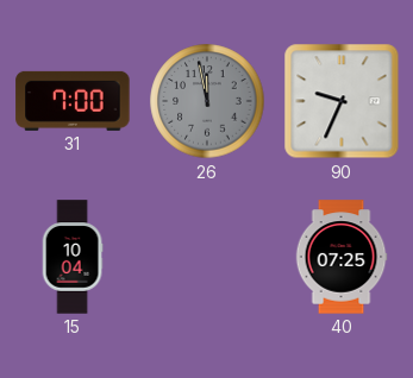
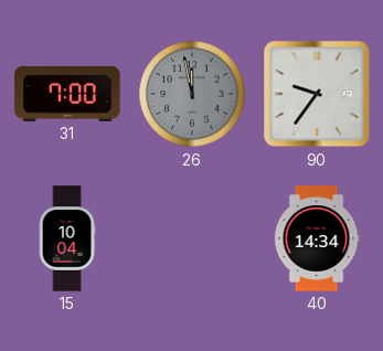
90: 9:34 -> 9:36
40: 07:25 -> 14:34
